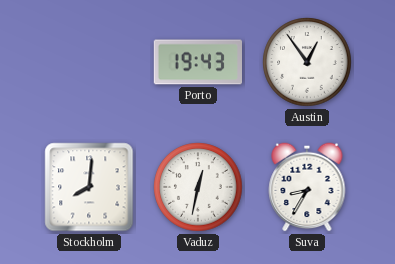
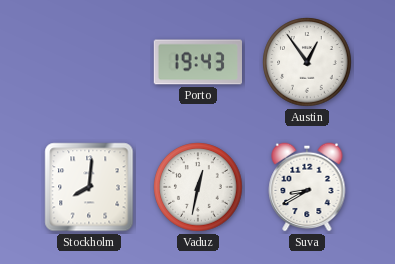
Suva: 8:35 -> 8:40
